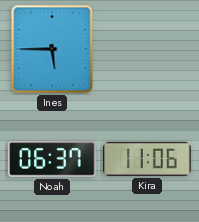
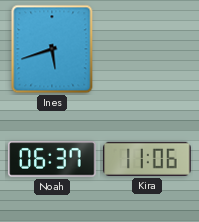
Ines: 5:45 -> 5:42
